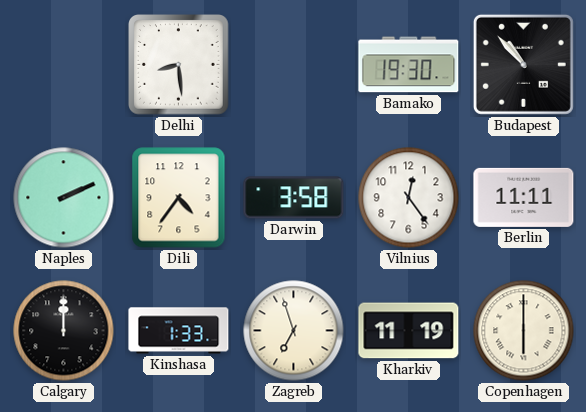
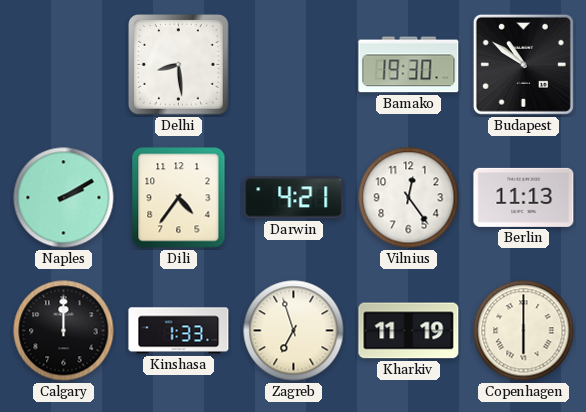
Budapest: 10:53 -> 10:51
Naples: 2:11 -> 2:10
Darwin: 3:58 -> 4:21
Berlin: 11:11 -> 11:13
